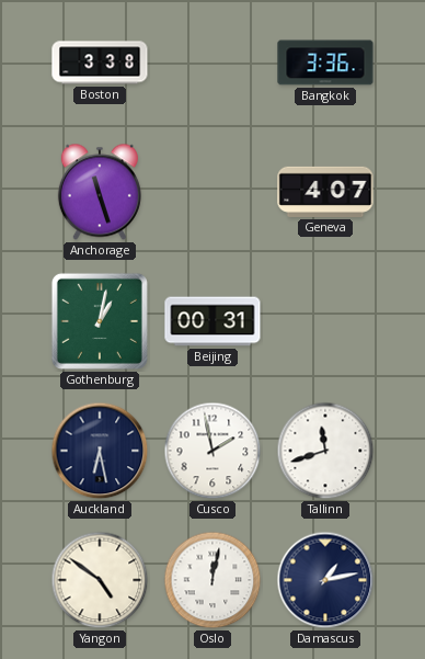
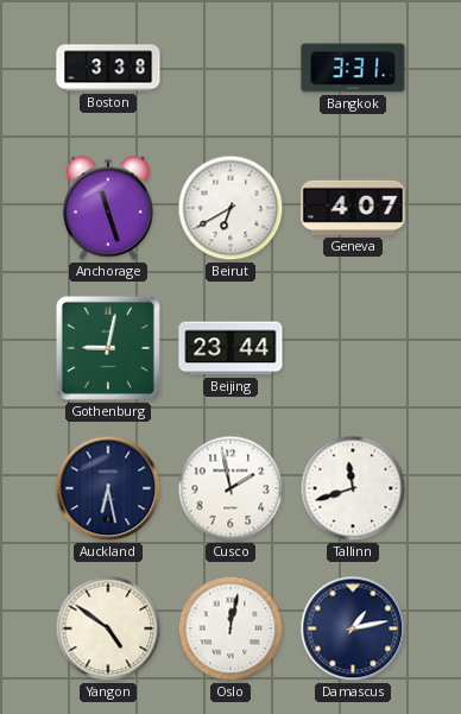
Bangkok: 3:36 -> 3:31
Beirut: none -> 6:40
Gothenburg: 1:02 -> 9:02
Beijing: 00:31 -> 23:44
